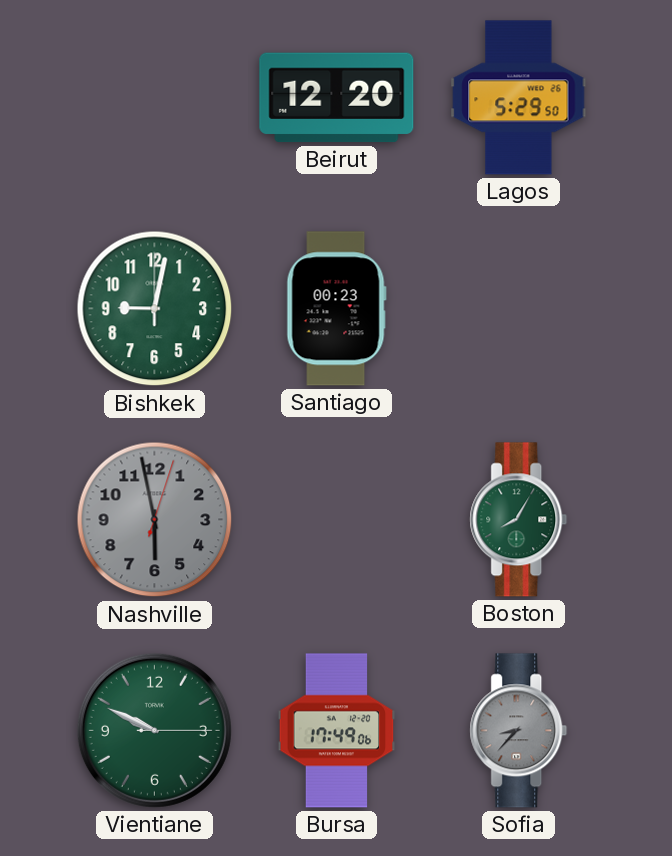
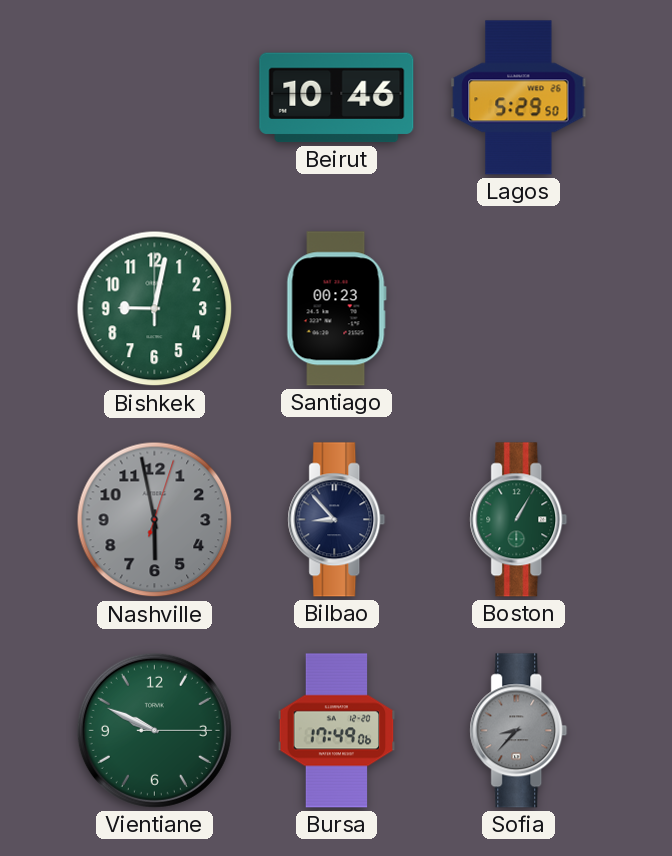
Beirut: 12:20 -> 10:46
Bilbao: none -> 8:53
Boston: 8:05 -> 1:05
